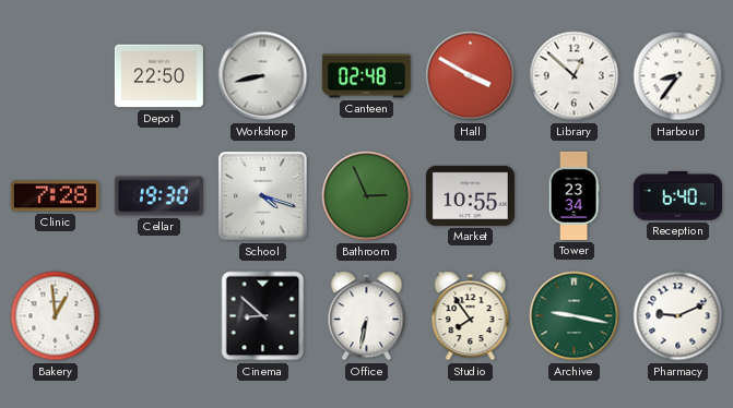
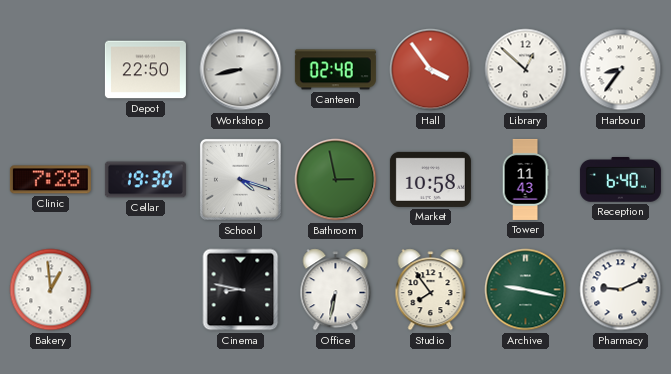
Hall: 3:50 -> 3:54
Bathroom: 2:56 -> 2:58
Market: 10:55 -> 10:58
Tower: 23:34 -> 11:43
Cinema: 8:52 -> 8:47
